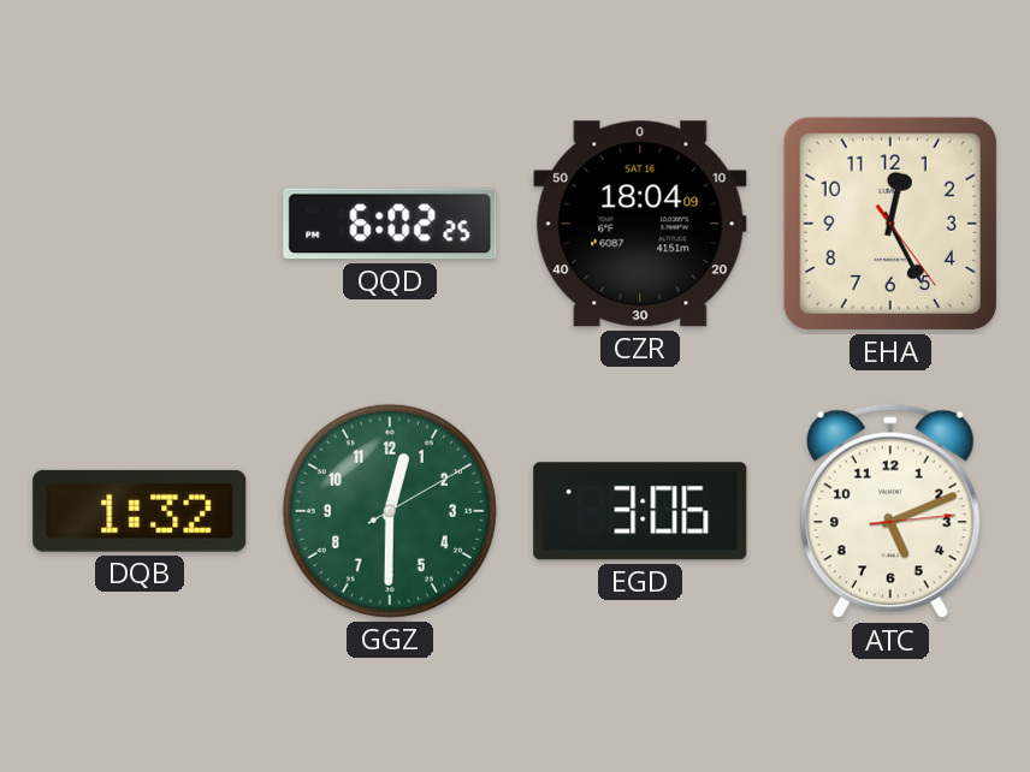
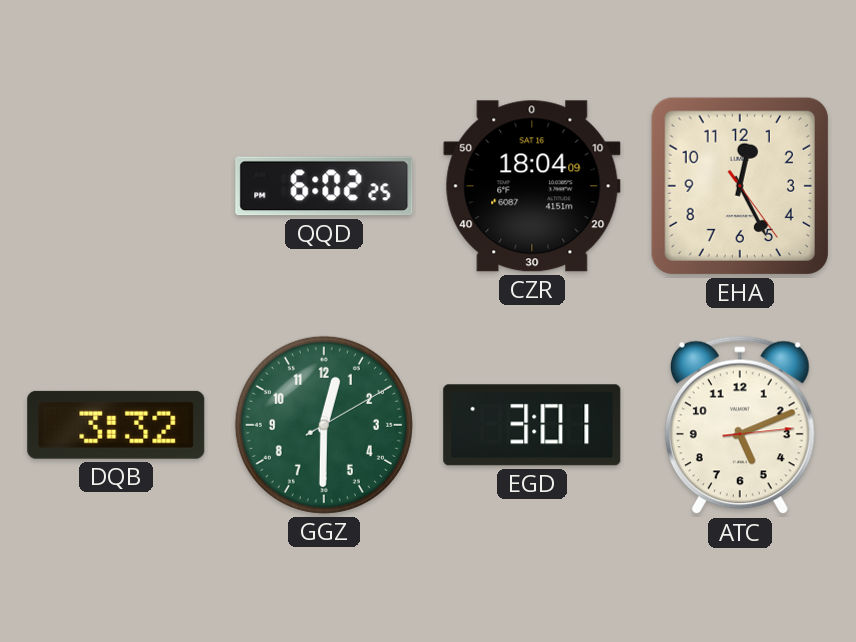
DQB: 1:32 -> 3:32
EGD: 3:06 -> 3:01
